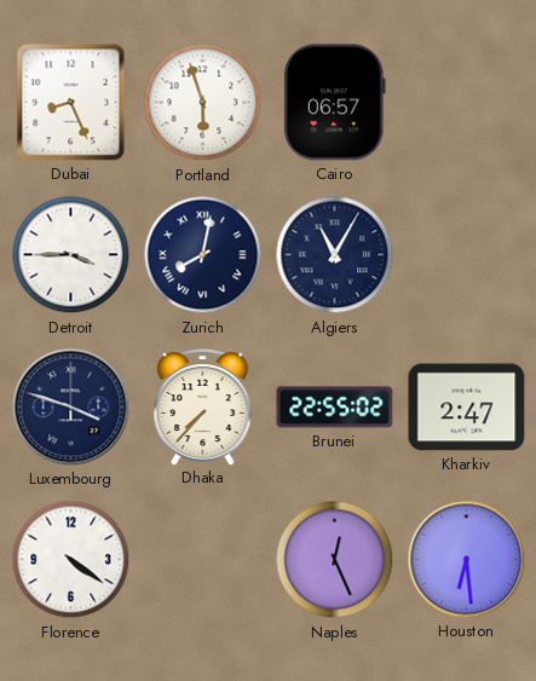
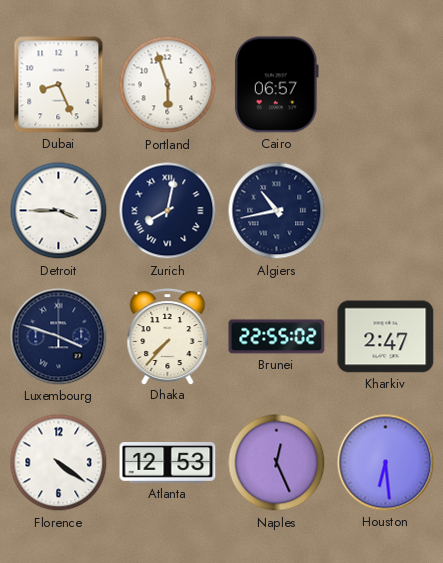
Algiers: 11:05 -> 10:43
Atlanta: none -> 12:53
